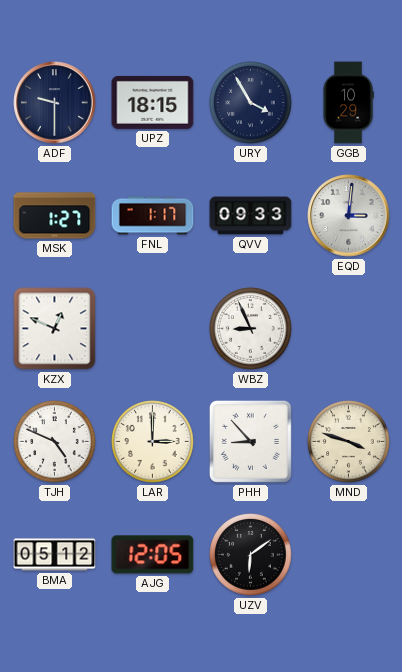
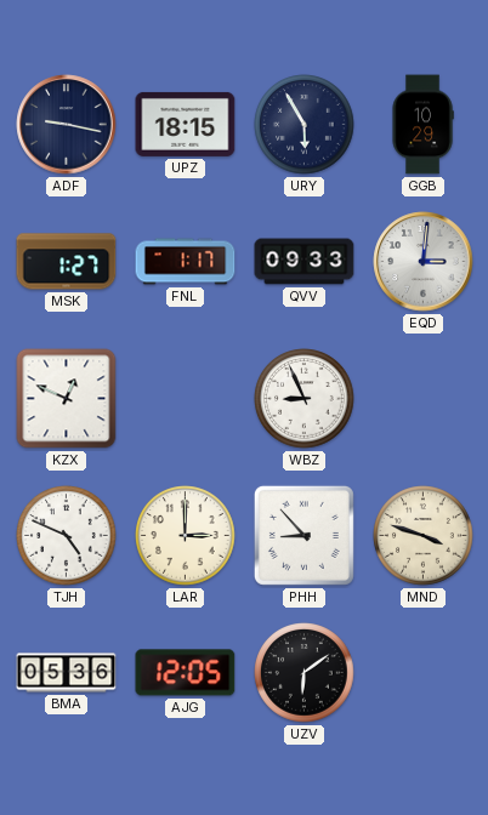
ADF: 9:30 -> 9:17
URY: 3:55 -> 5:55
BMA: 05:12 -> 05:36
